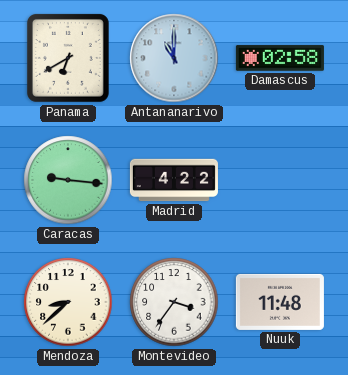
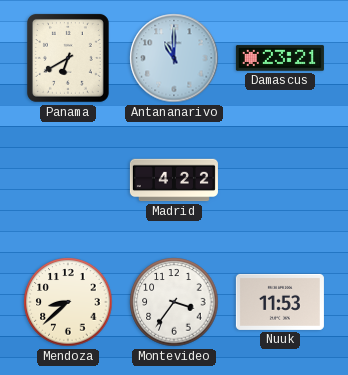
Damascus: 02:58 -> 23:21
Caracas: 9:16 -> none
Nuuk: 11:48 -> 11:53
